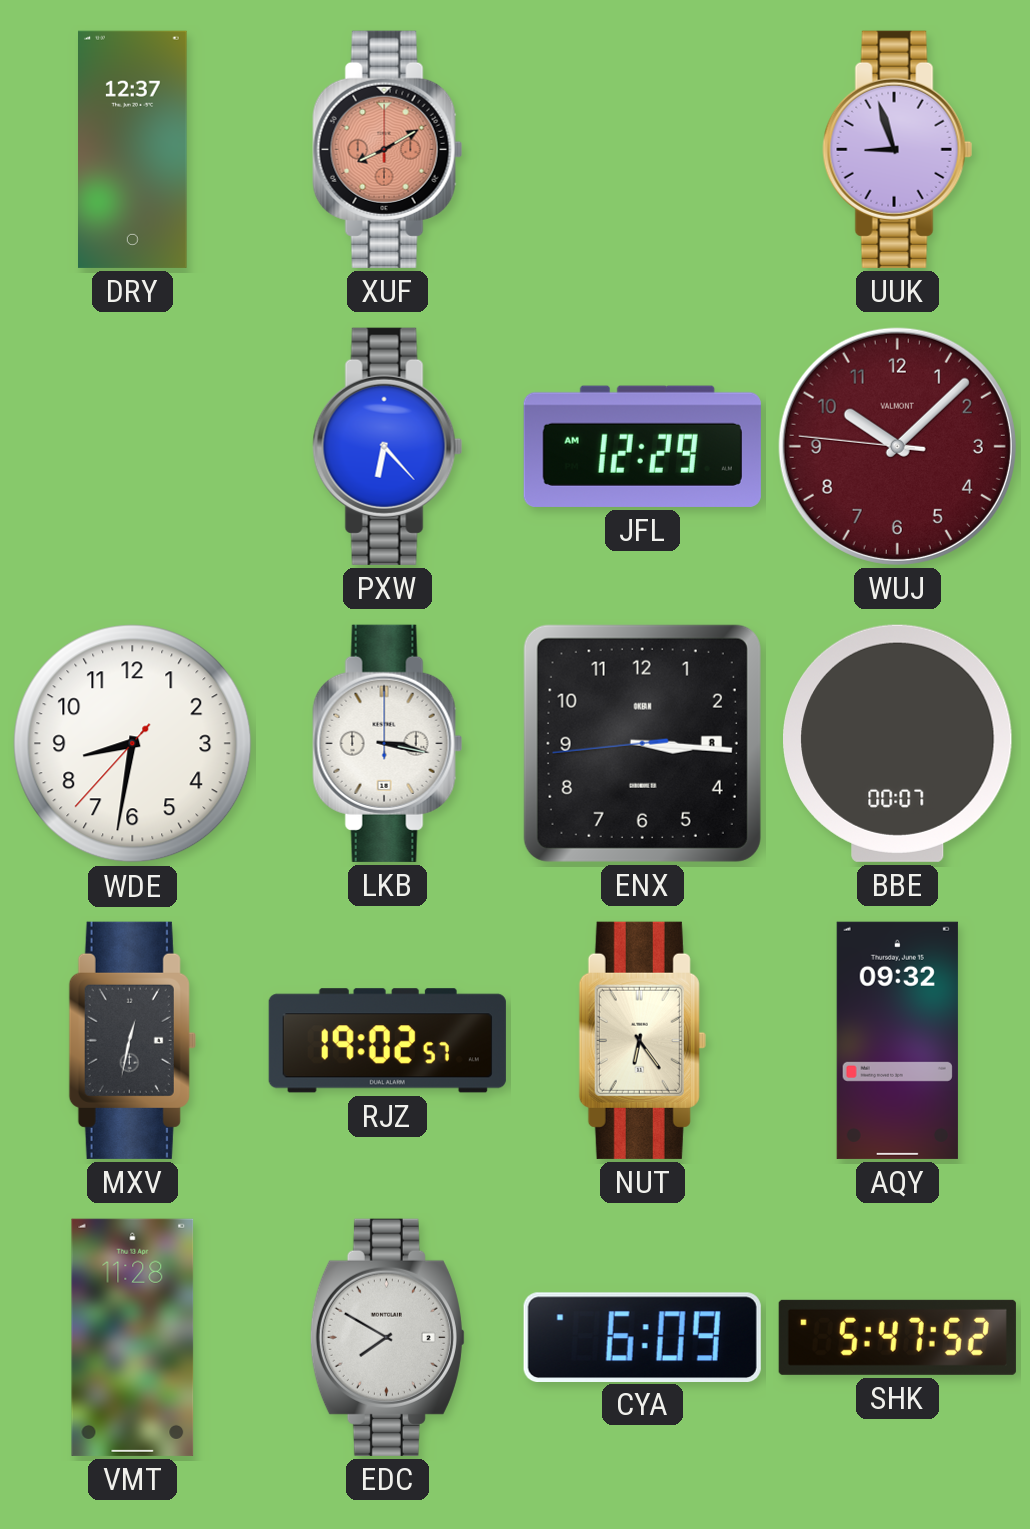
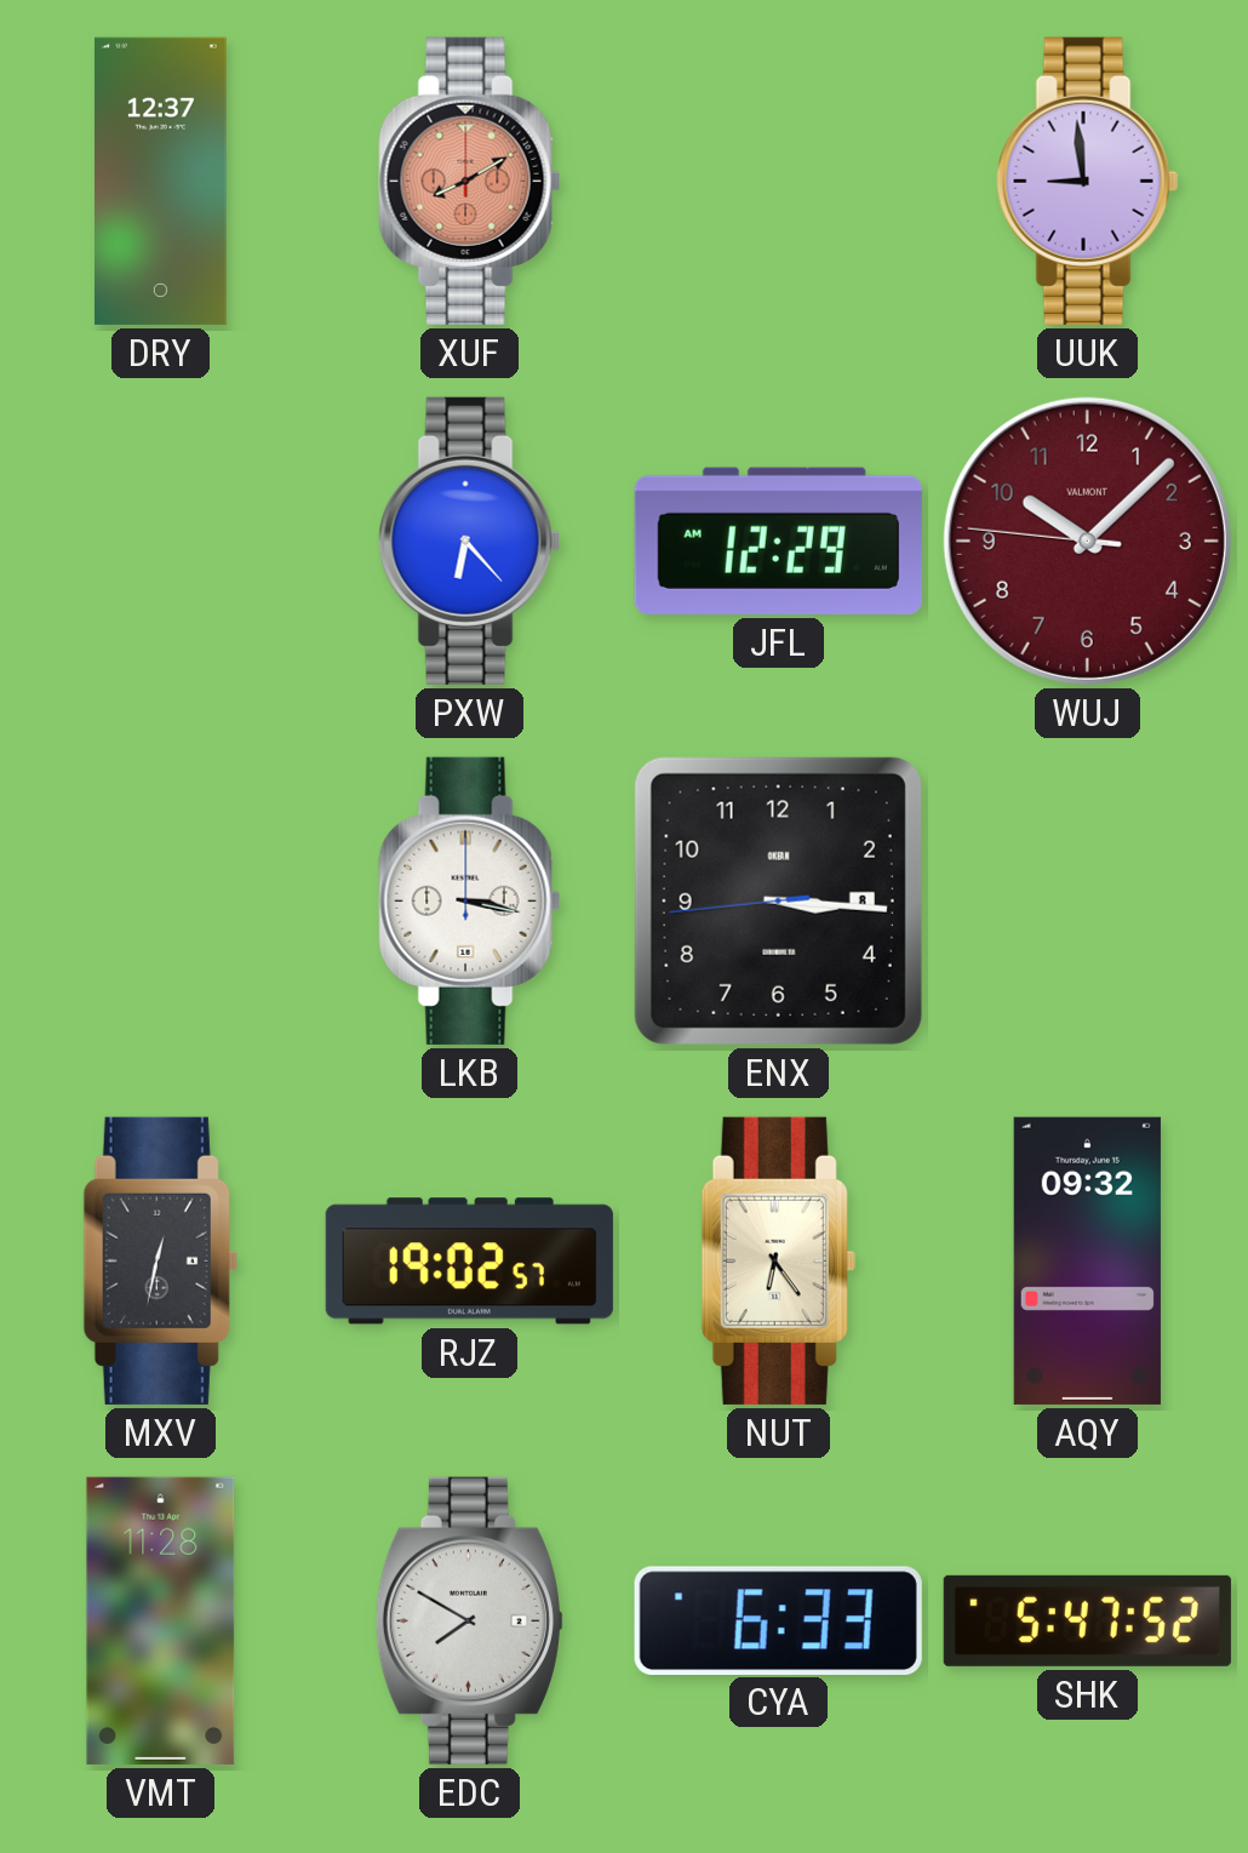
UUK: 8:57 -> 8:59
WDE: 8:31 -> none
BBE: 00:07 -> none
CYA: 6:09 -> 6:33
